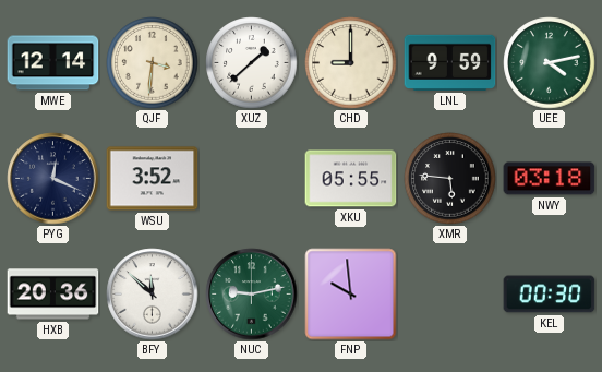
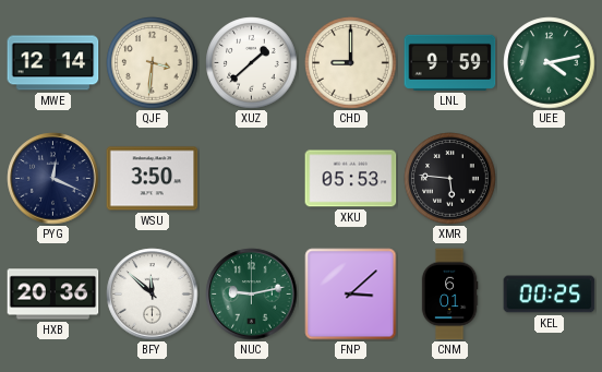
WSU: 3:52 -> 3:50
XKU: 05:55 -> 05:53
NWY: 03:18 -> none
FNP: 9:59 -> 3:08
CNM: none -> 6:01
KEL: 00:30 -> 00:25
